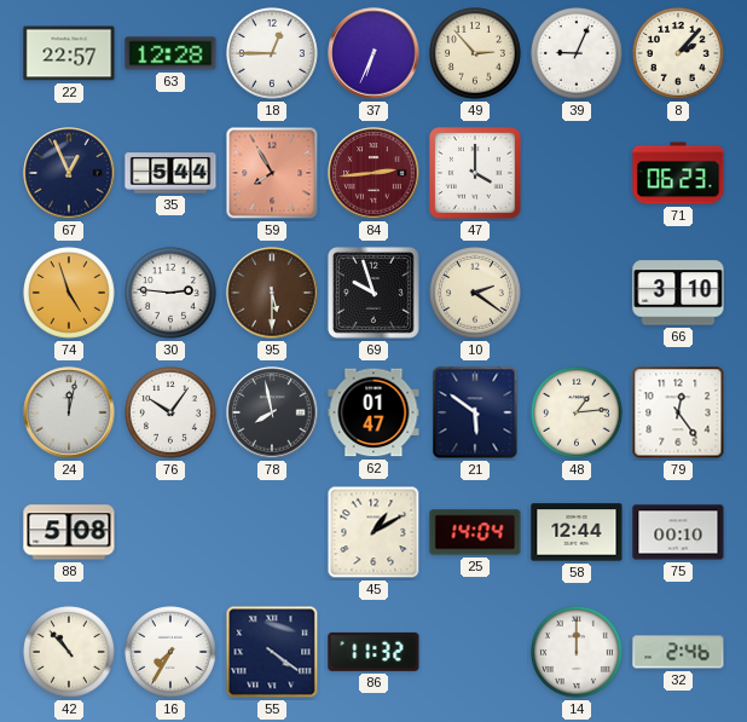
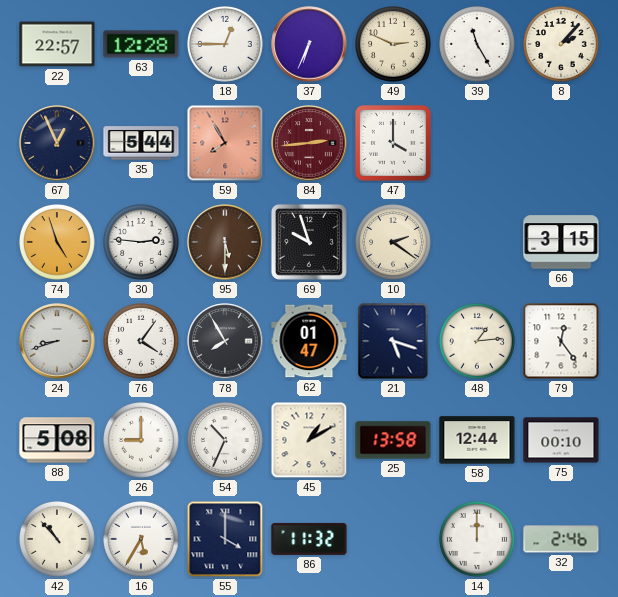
49: 2:53 -> 2:49
39: 9:04 -> 11:25
71: 06:23 -> none
66: 3:10 -> 3:15
24: 12:02 -> 8:42
76: 10:06 -> 4:06
78: 7:58 -> 7:55
21: 5:51 -> 5:18
26: none -> 9:00
54: none -> 10:34
25: 14:04 -> 13:58
16: 7:35 -> 5:35
55: 4:21 -> 4:00
